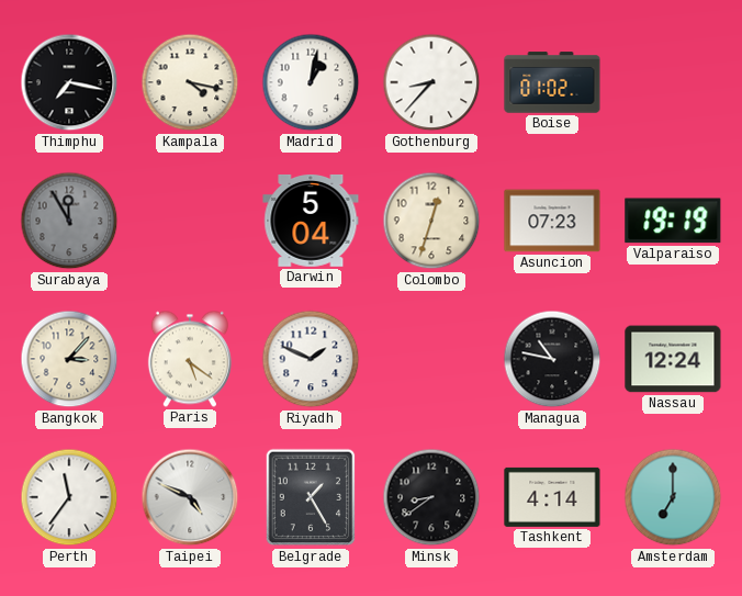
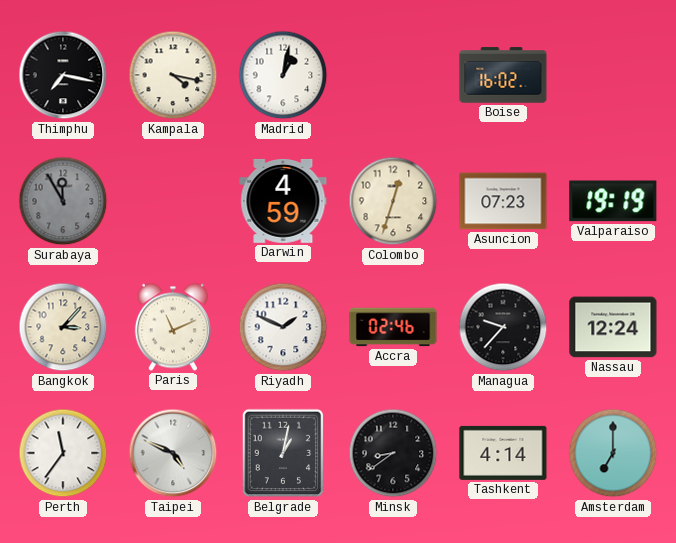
Gothenburg: 8:37 -> none
Boise: 01:02 -> 16:02
Darwin: 5:04 -> 4:59
Paris: 5:21 -> 11:11
Accra: none -> 02:46
Managua: 10:47 -> 9:37
Belgrade: 1:25 -> 1:02
